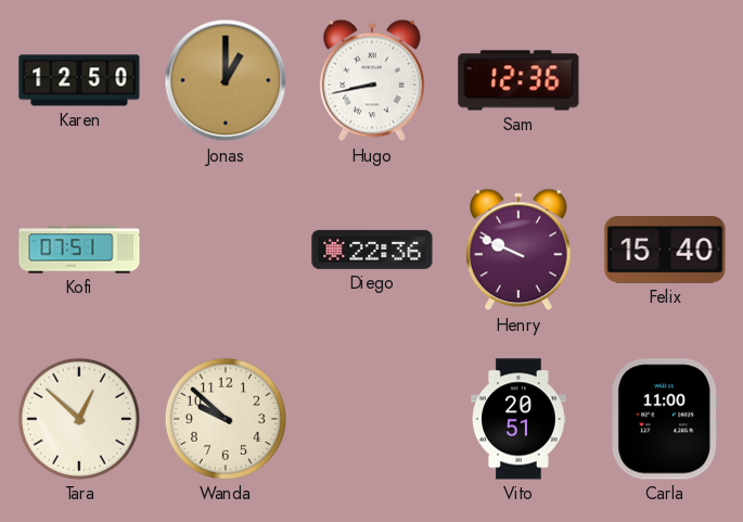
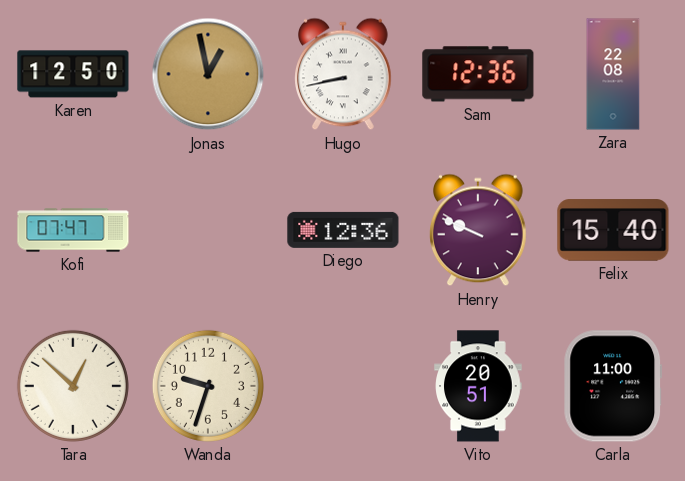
Jonas: 1:00 -> 12:58
Zara: none -> 22:08
Kofi: 07:51 -> 07:47
Diego: 22:36 -> 12:36
Wanda: 9:52 -> 9:33
